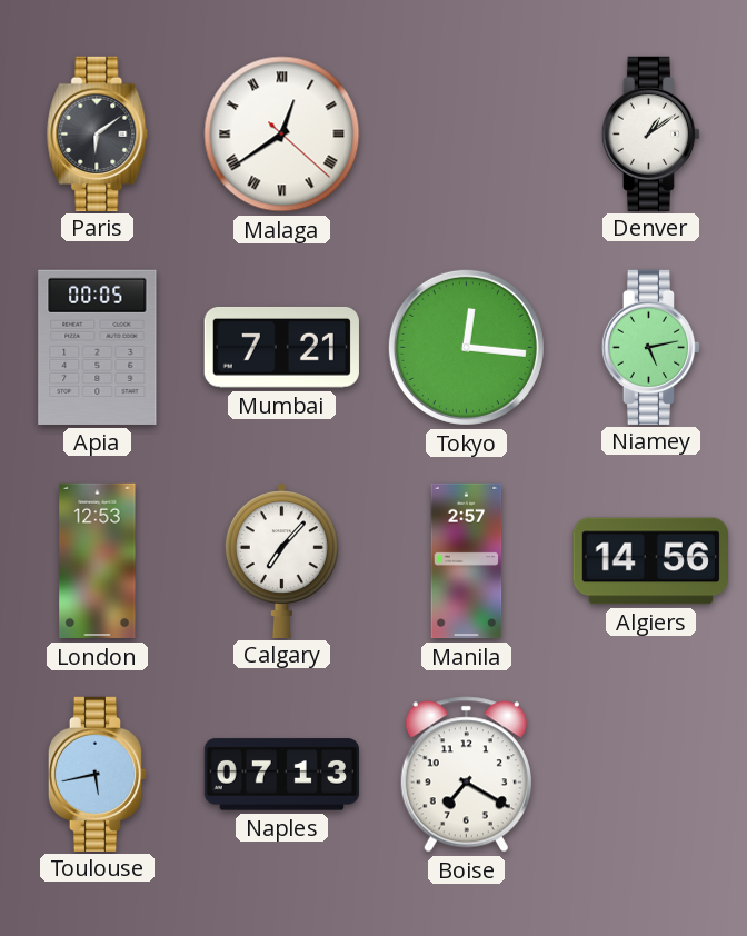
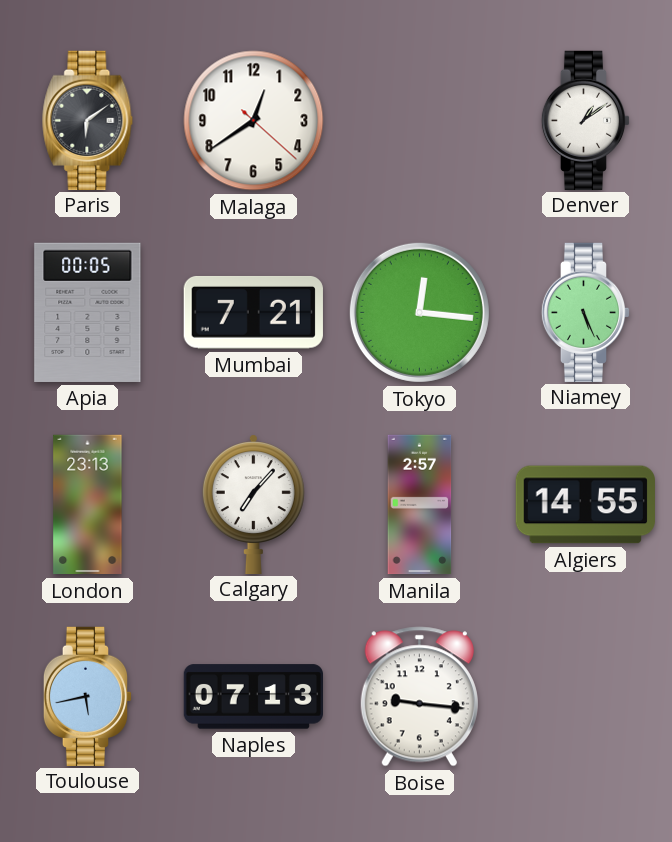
Malaga numerals: Roman -> Arabic
Niamey: 5:13 -> 5:26
London: 12:53 -> 23:13
Algiers: 14:56 -> 14:55
Boise: 7:20 -> 9:16
